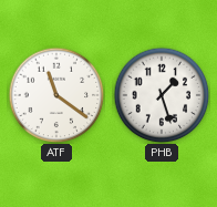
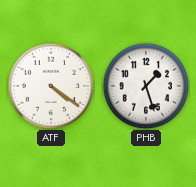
ATF: 11:21 -> 4:21
